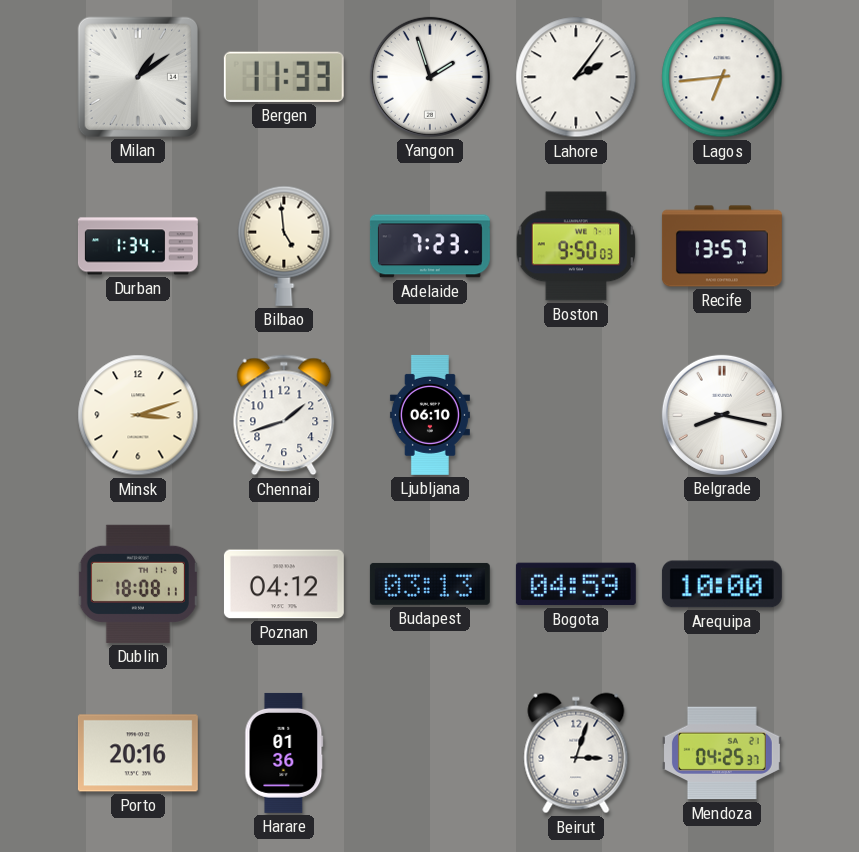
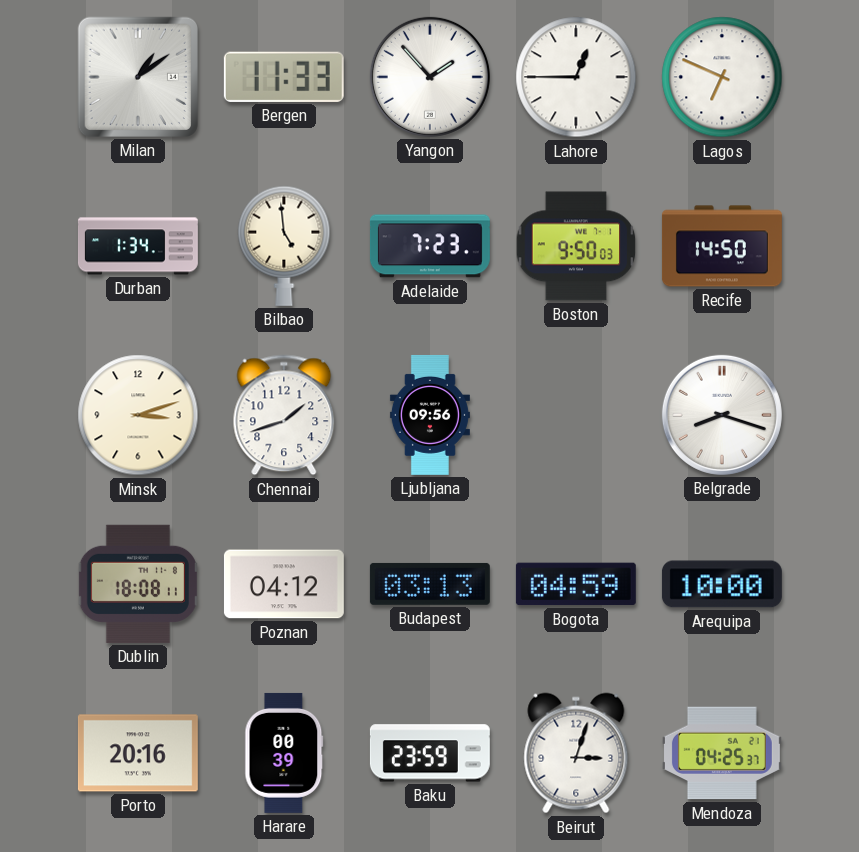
Yangon: 1:57 -> 1:53
Lahore: 2:06 -> 12:45
Lagos: 6:44 -> 6:49
Recife: 13:57 -> 14:50
Ljubljana: 06:10 -> 09:56
Belgrade: 8:17 -> 8:18
Harare: 01:36 -> 00:39
Baku: none -> 23:59
